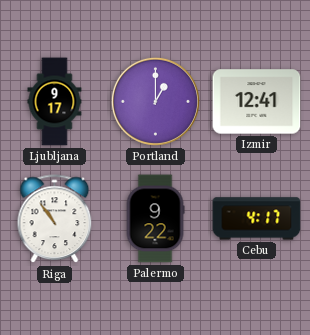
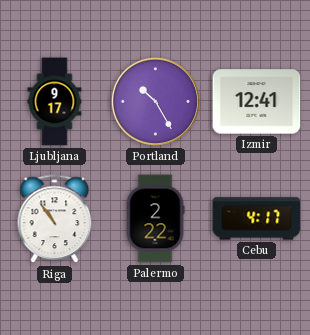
Portland: 1:00 -> 10:25
Palermo: 9:22 -> 2:22
